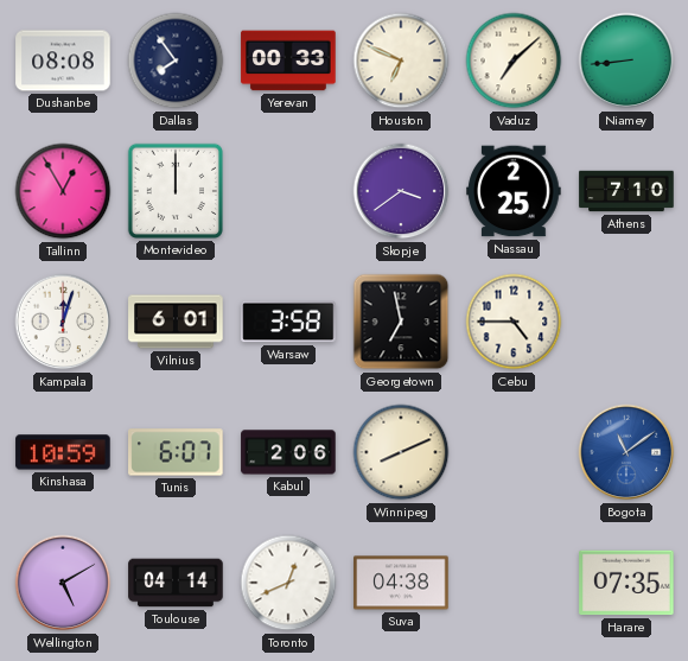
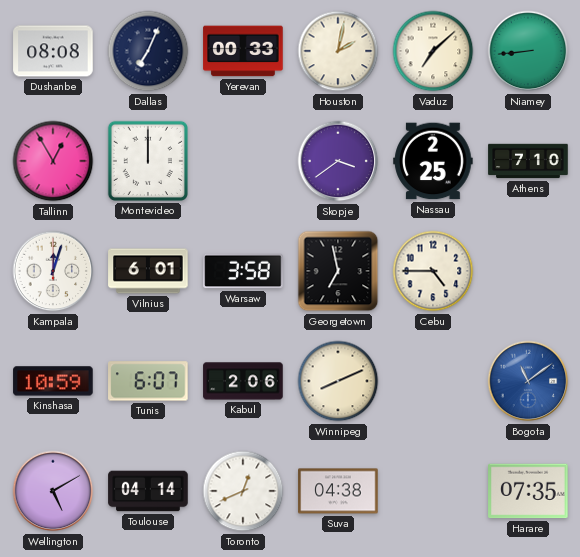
Dallas: 7:54 -> 7:04
Houston: 6:49 -> 2:02
